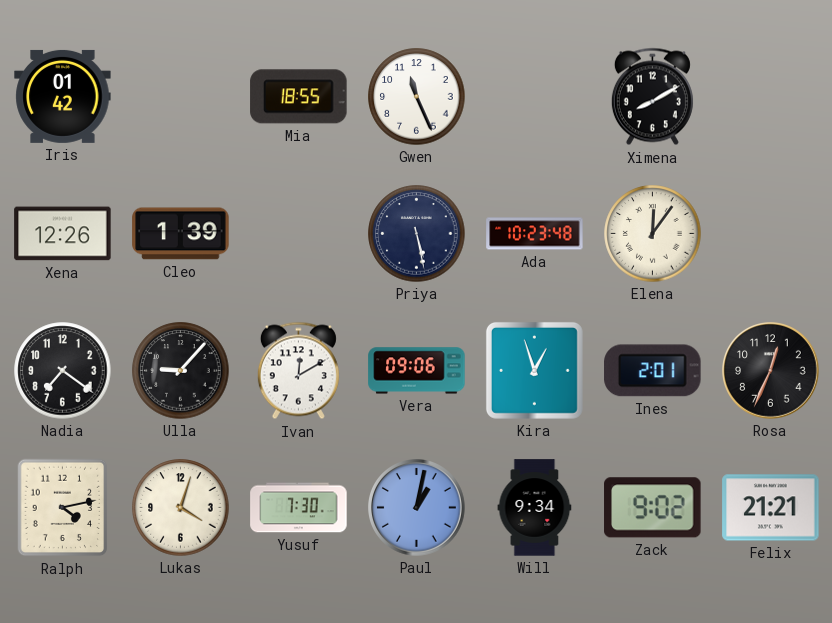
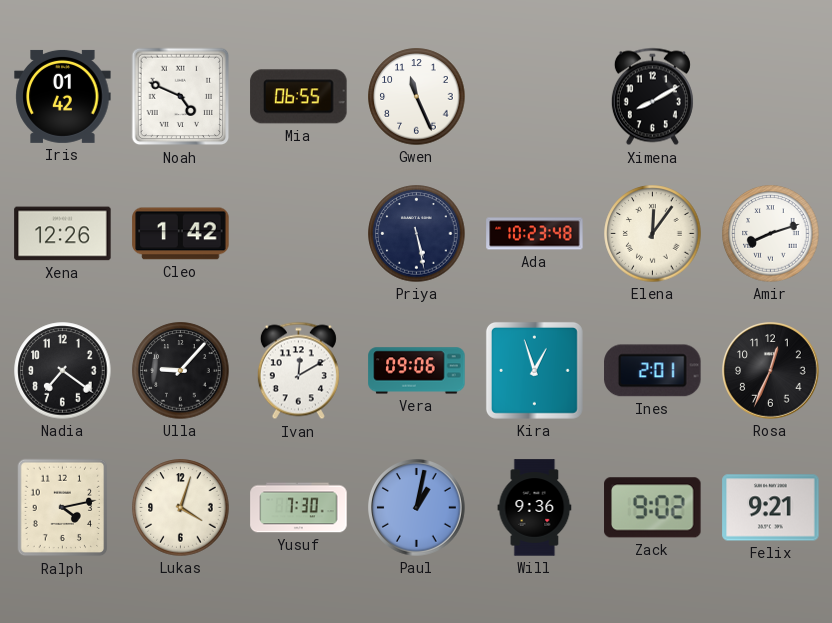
Noah: none -> 4:49
Mia: 18:55 -> 06:55
Cleo: 1:39 -> 1:42
Amir: none -> 8:12
Will: 9:34 -> 9:36
Felix: 21:21 -> 9:21
